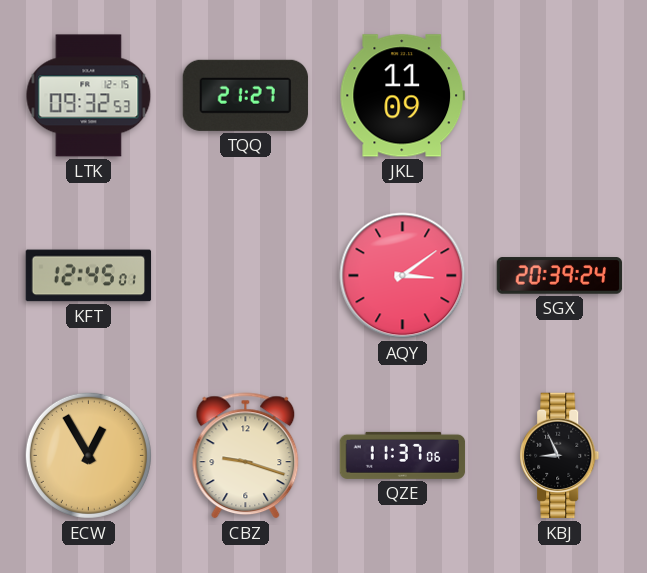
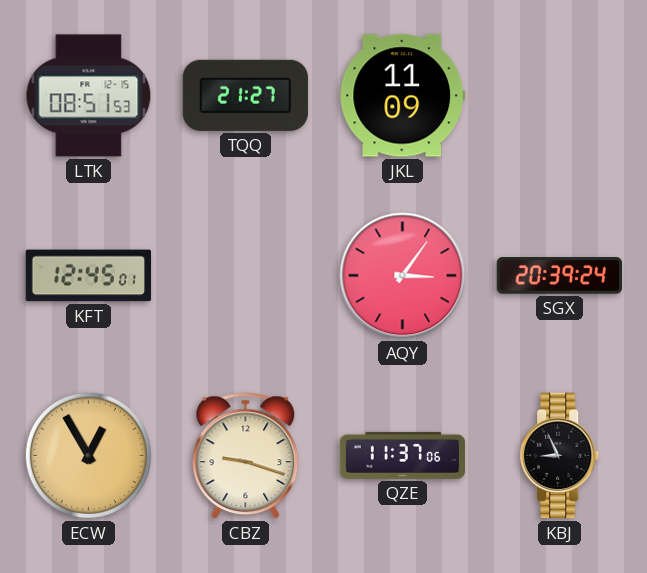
LTK: 09:32 -> 08:51
AQY: 3:09 -> 3:06
